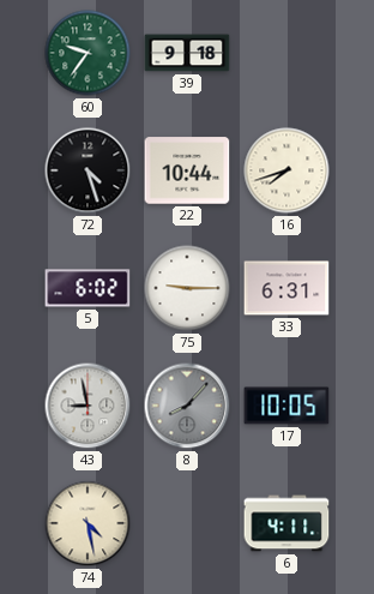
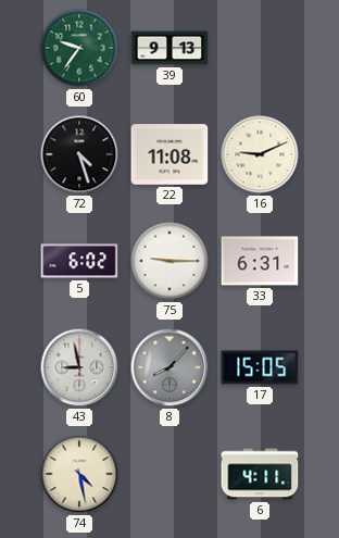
39: 9:18 -> 9:13
22: 10:44 -> 11:08
16: 7:42 -> 9:11
17: 10:05 -> 15:05
